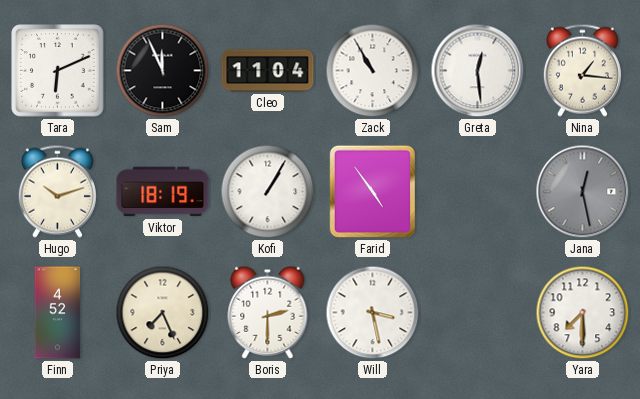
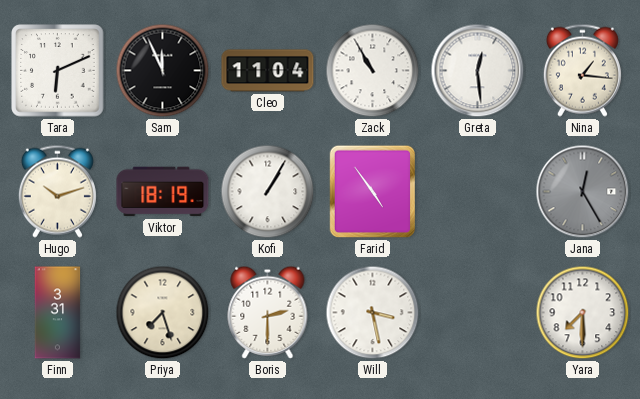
Jana: 12:28 -> 12:25
Finn: 4:52 -> 3:31
Priya: 7:26 -> 7:27
